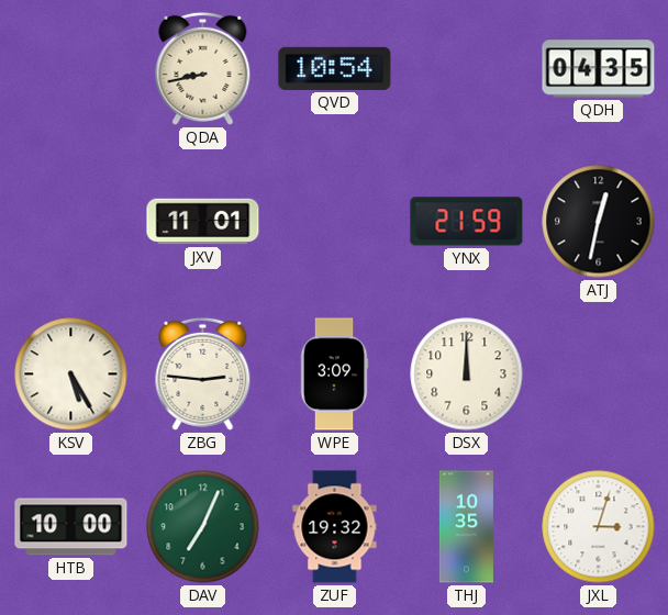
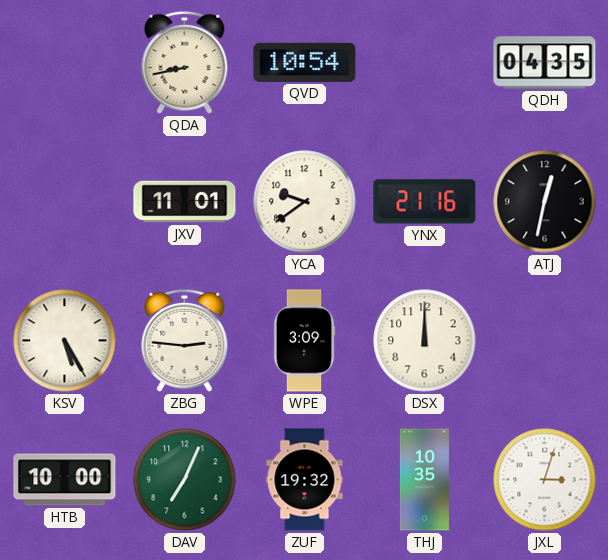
YCA: none -> 9:39
YNX: 21:59 -> 21:16
